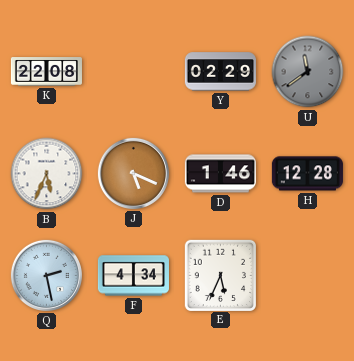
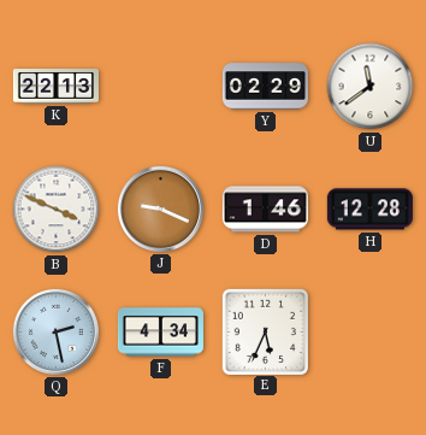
K: 22:08 -> 22:13
U dial: grey -> white
B: 5:34 -> 3:49
J: 5:19 -> 9:19
